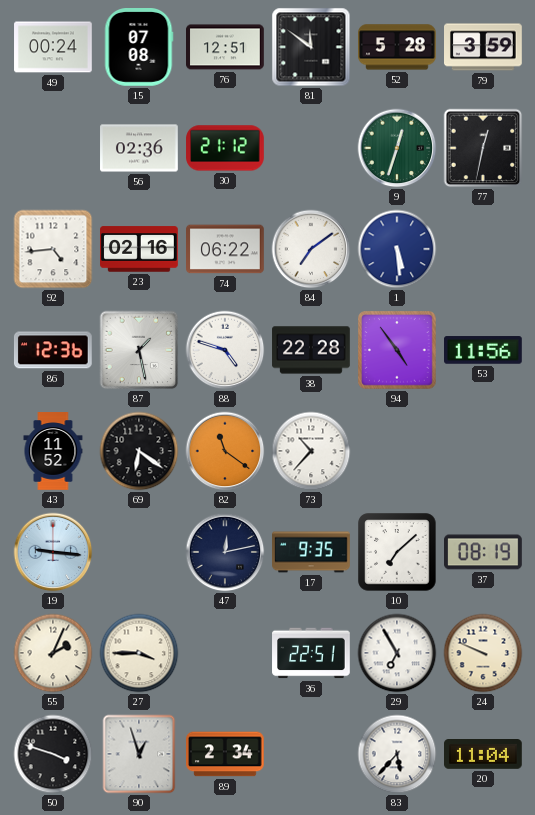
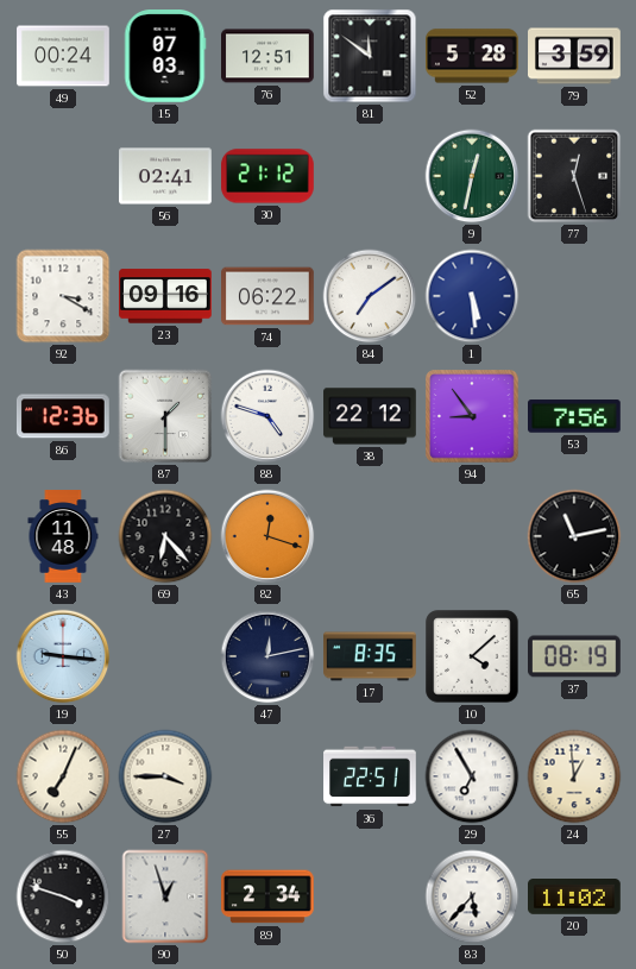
15: 07:08 -> 07:03
56: 02:36 -> 02:41
9: 12:33 -> 12:32
77: 12:32 -> 12:27
92: 4:44 -> 3:20
23: 02:16 -> 09:16
87: 1:28 -> 1:30
38: 22:28 -> 22:12
94: 4:54 -> 8:54
53: 11:56 -> 7:56
43: 11:52 -> 11:48
69: 6:21 -> 6:23
82: 11:21 -> 12:18
73: 10:37 -> none
65: none -> 11:13
17: 9:35 -> 8:35
10: 7:08 -> 4:08
55: 2:04 -> 7:04
24: 9:49 -> 12:59
20: 11:04 -> 11:02
